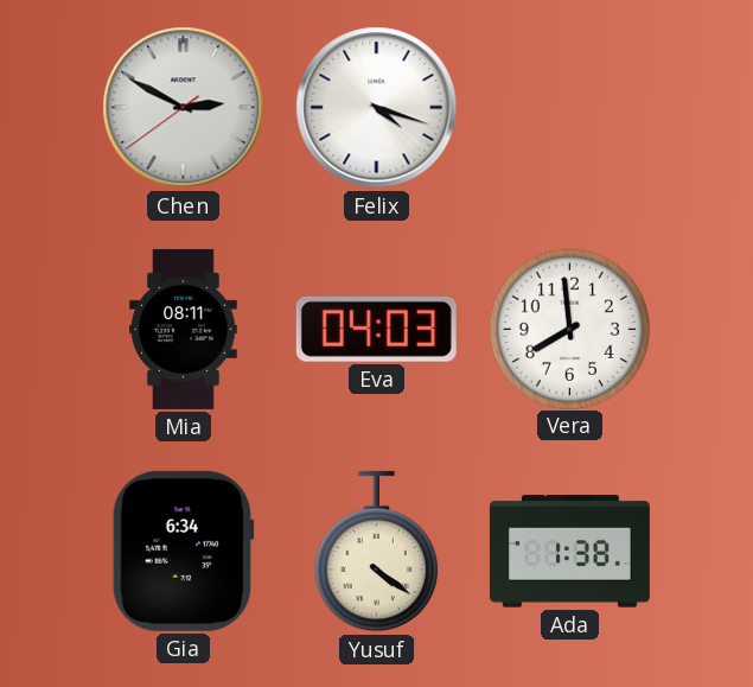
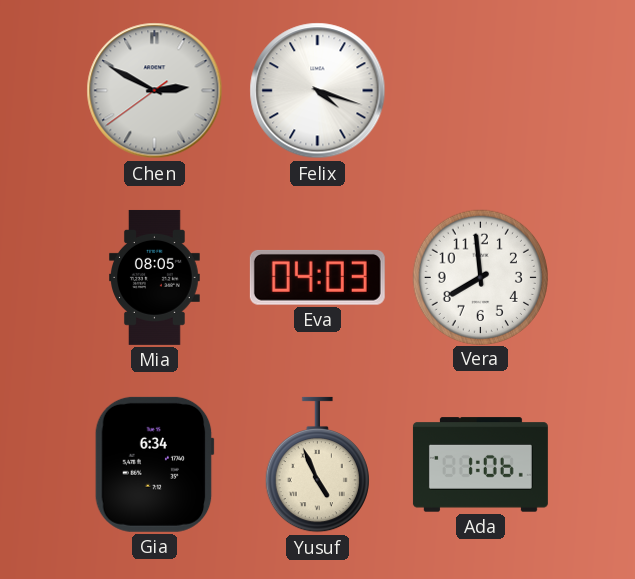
Mia: 08:11 -> 08:05
Yusuf: 4:21 -> 4:56
Ada: 1:38 -> 1:06
